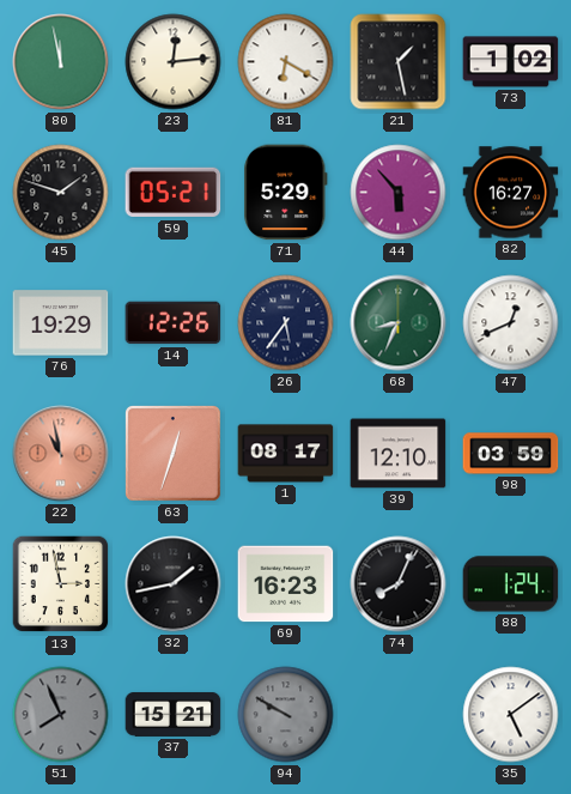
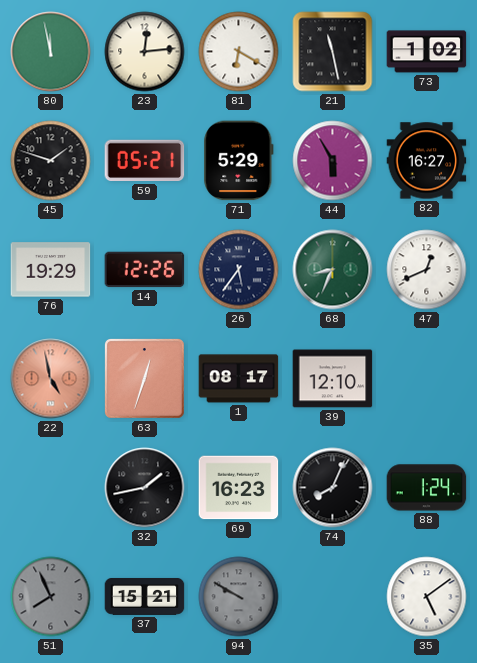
21: 1:28 -> 11:28
44: 5:53 -> 5:55
22: 10:58 -> 4:58
98: 03:59 -> none
13: 2:58 -> none
